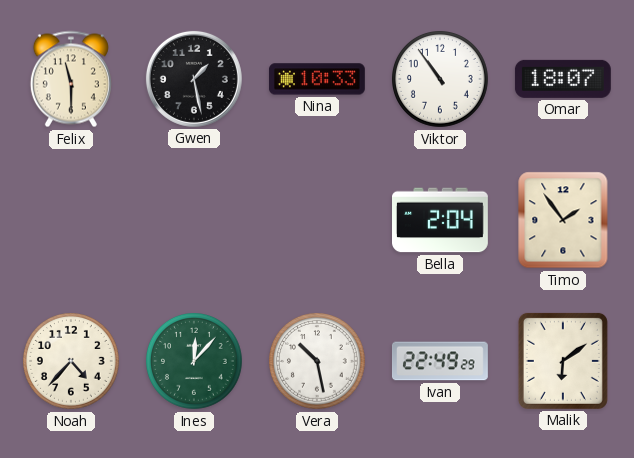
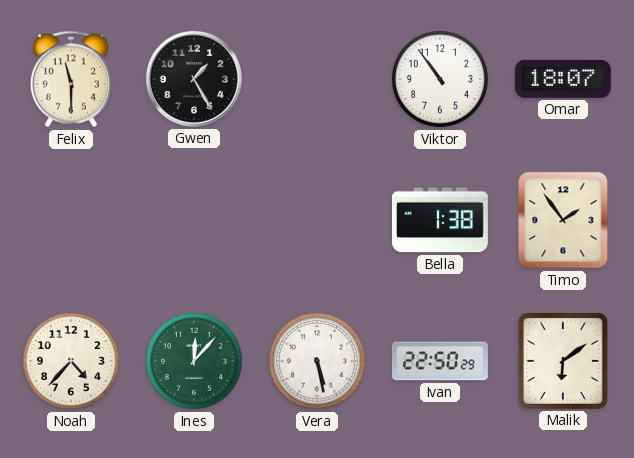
Gwen: 1:28 -> 1:25
Nina: 10:33 -> none
Bella: 2:04 -> 1:38
Vera: 10:28 -> 5:28
Ivan: 22:49 -> 22:50
